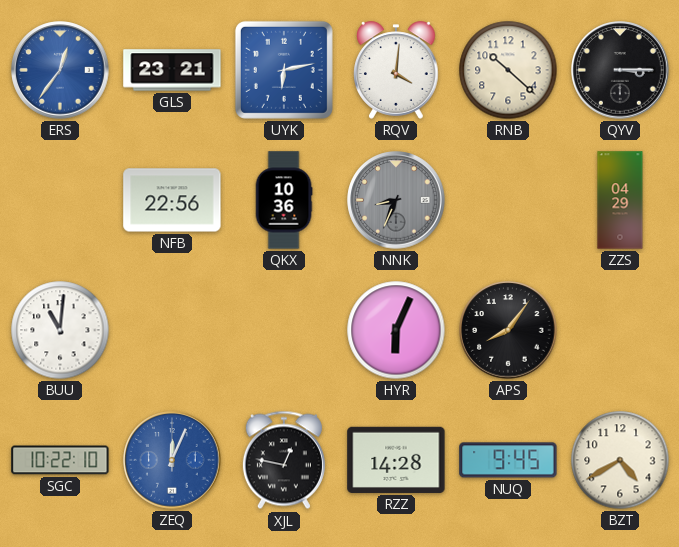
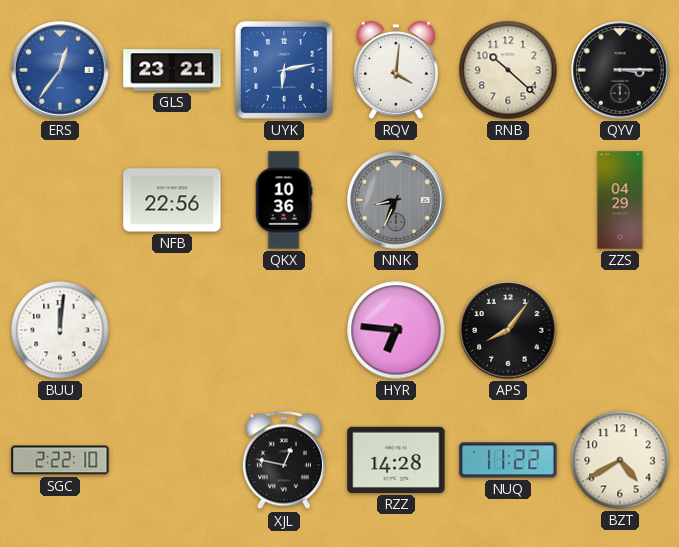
BUU: 11:01 -> 12:01
HYR: 6:04 -> 6:46
SGC: 10:22 -> 2:22
ZEQ: 12:04 -> none
NUQ: 9:45 -> 11:22
